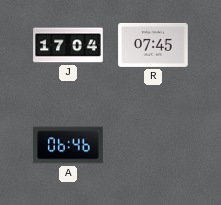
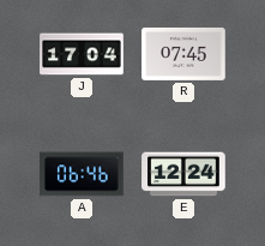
E: none -> 12:24
